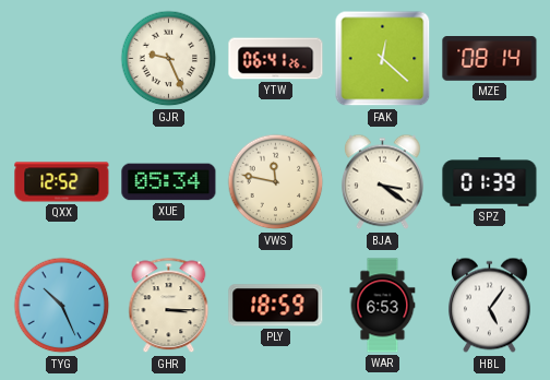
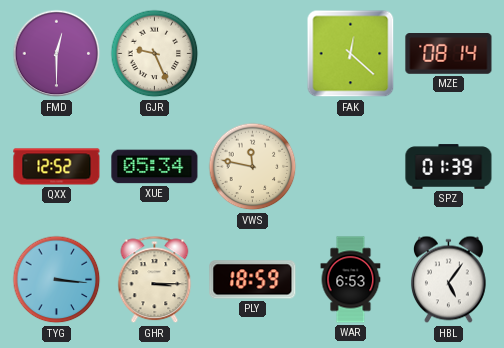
FMD: none -> 12:30
YTW: 06:41 -> none
BJA: 3:21 -> none
TYG: 10:26 -> 3:16
